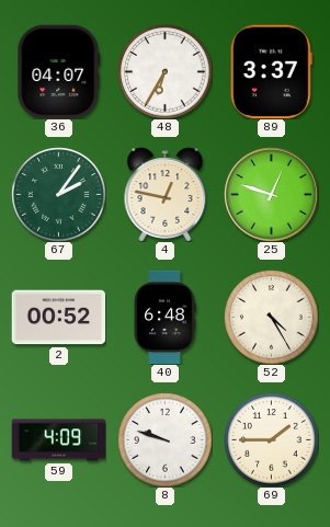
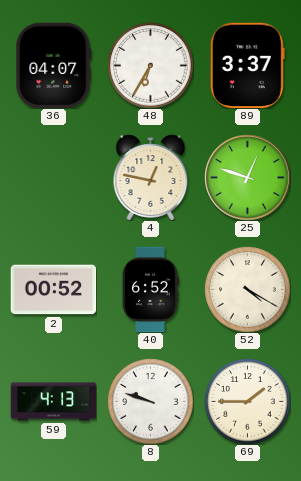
67: 2:06 -> none
40: 6:48 -> 6:52
52: 4:25 -> 4:20
59: 4:09 -> 4:13
